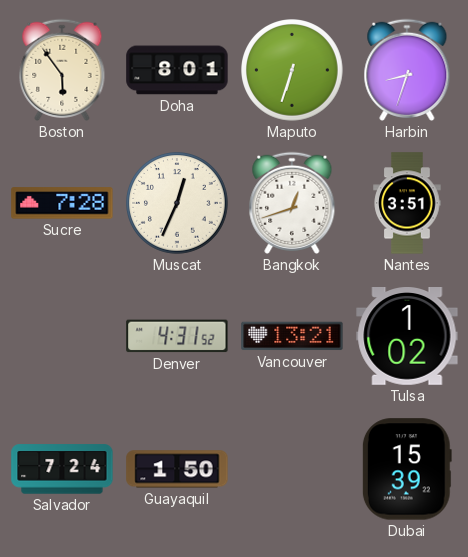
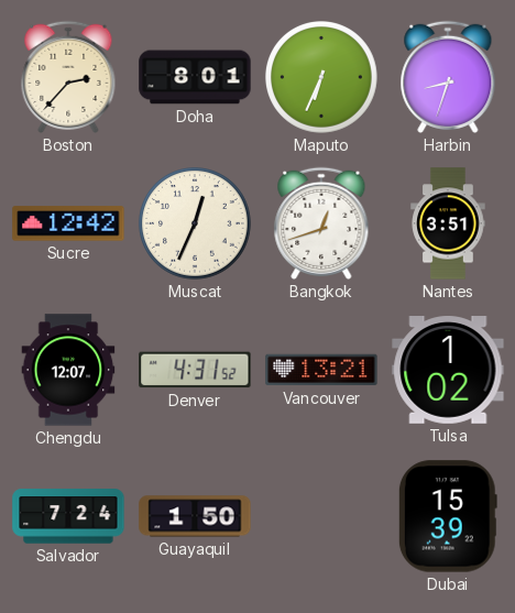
Boston: 5:54 -> 2:37
Maputo: 6:33 -> 6:34
Sucre: 7:28 -> 12:42
Chengdu: none -> 12:07
